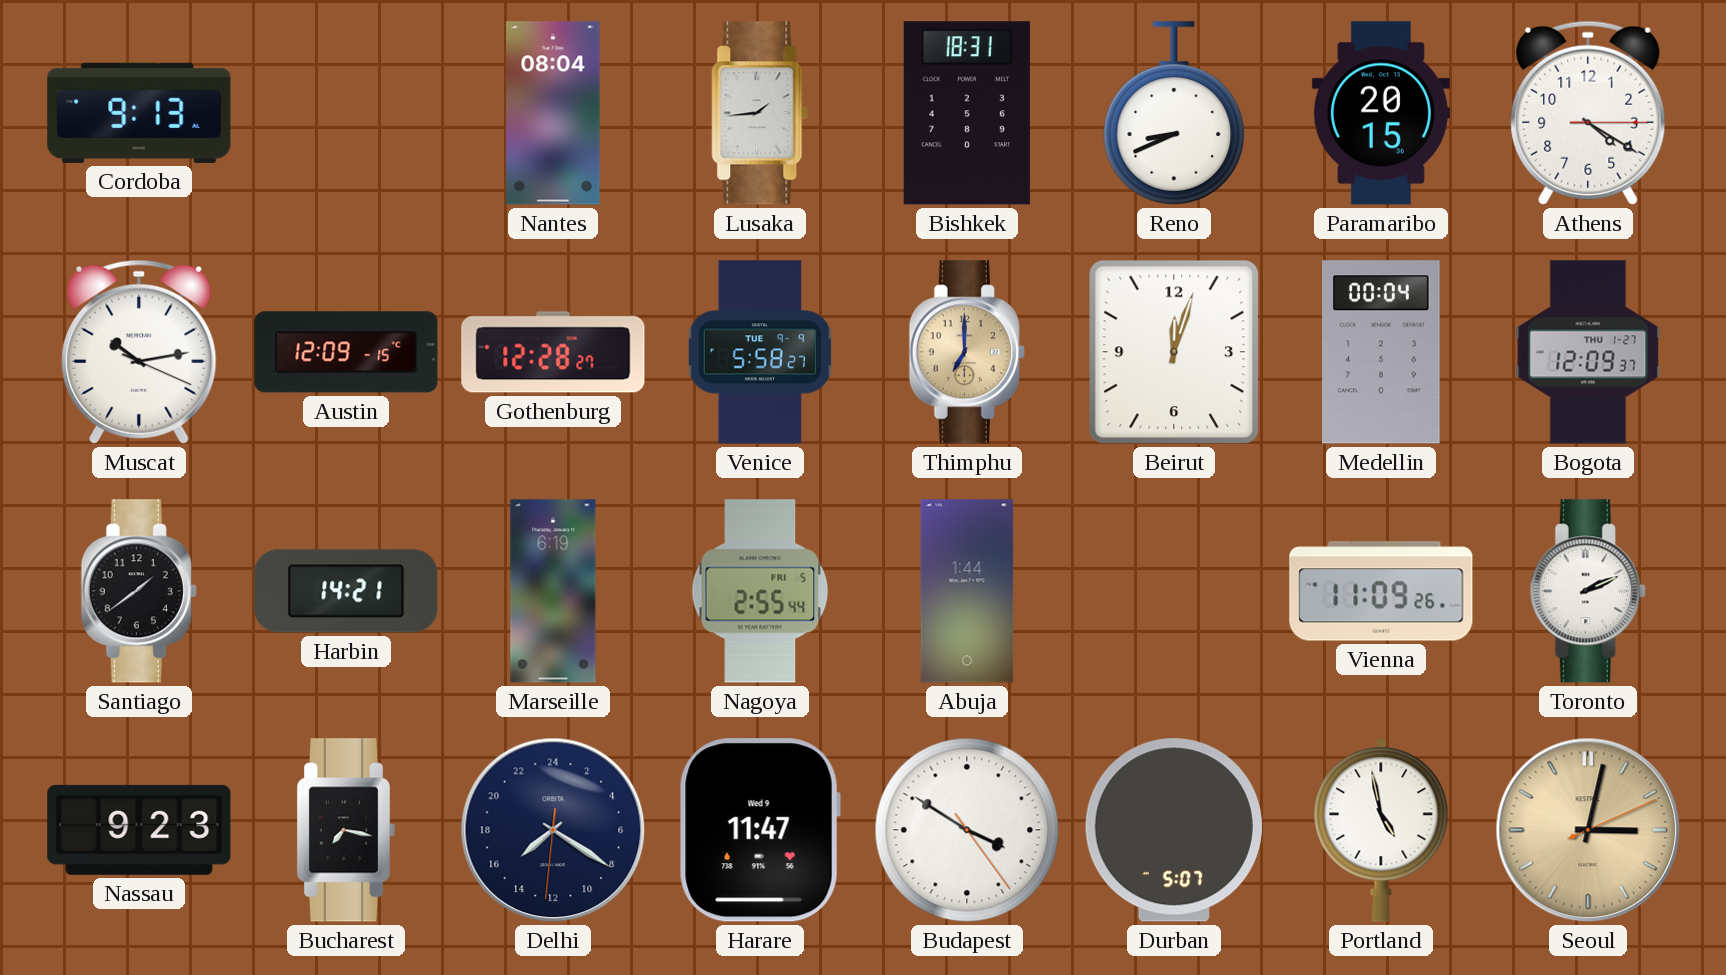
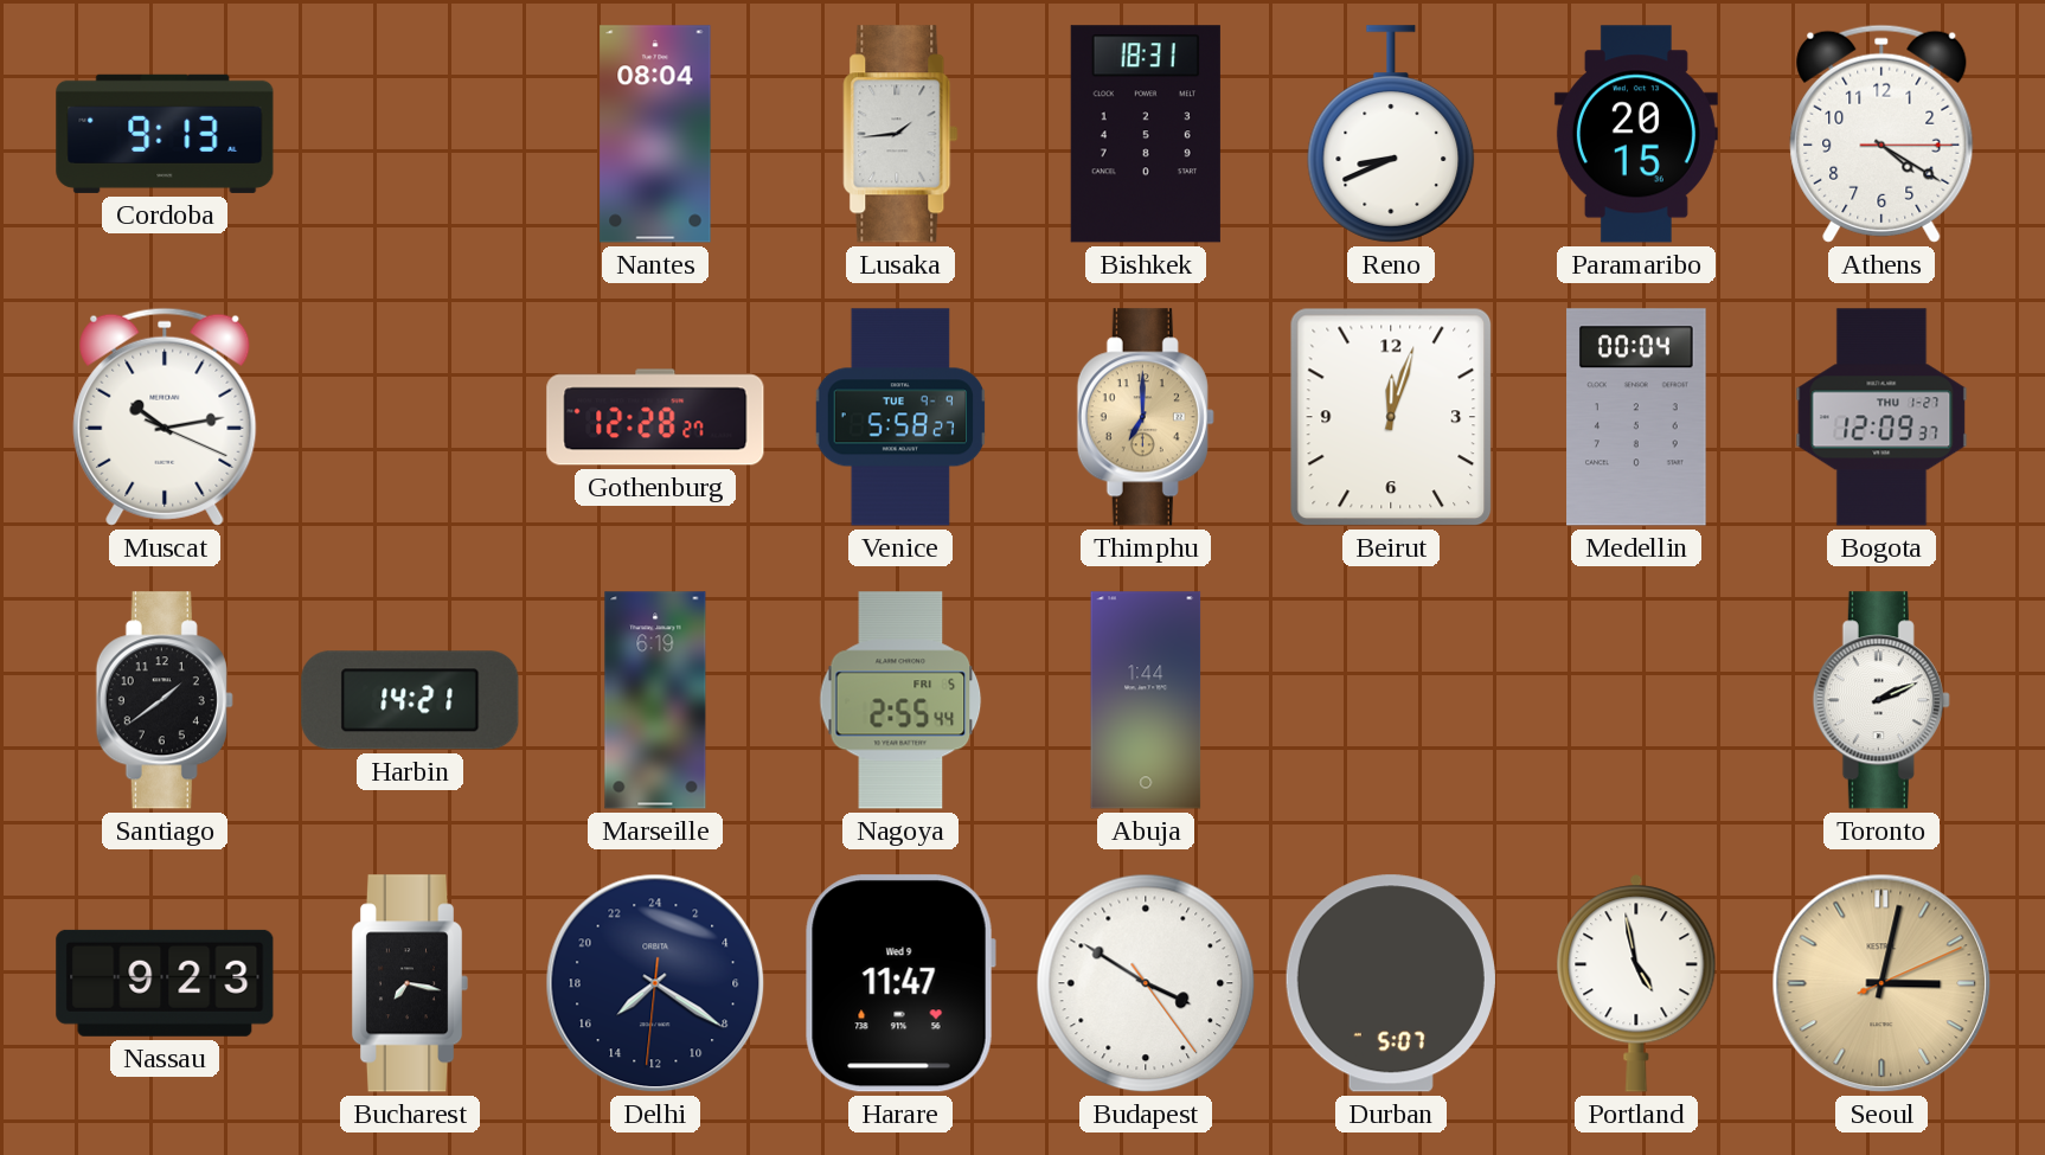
Austin: 12:09 -> none
Vienna: 11:09 -> none
